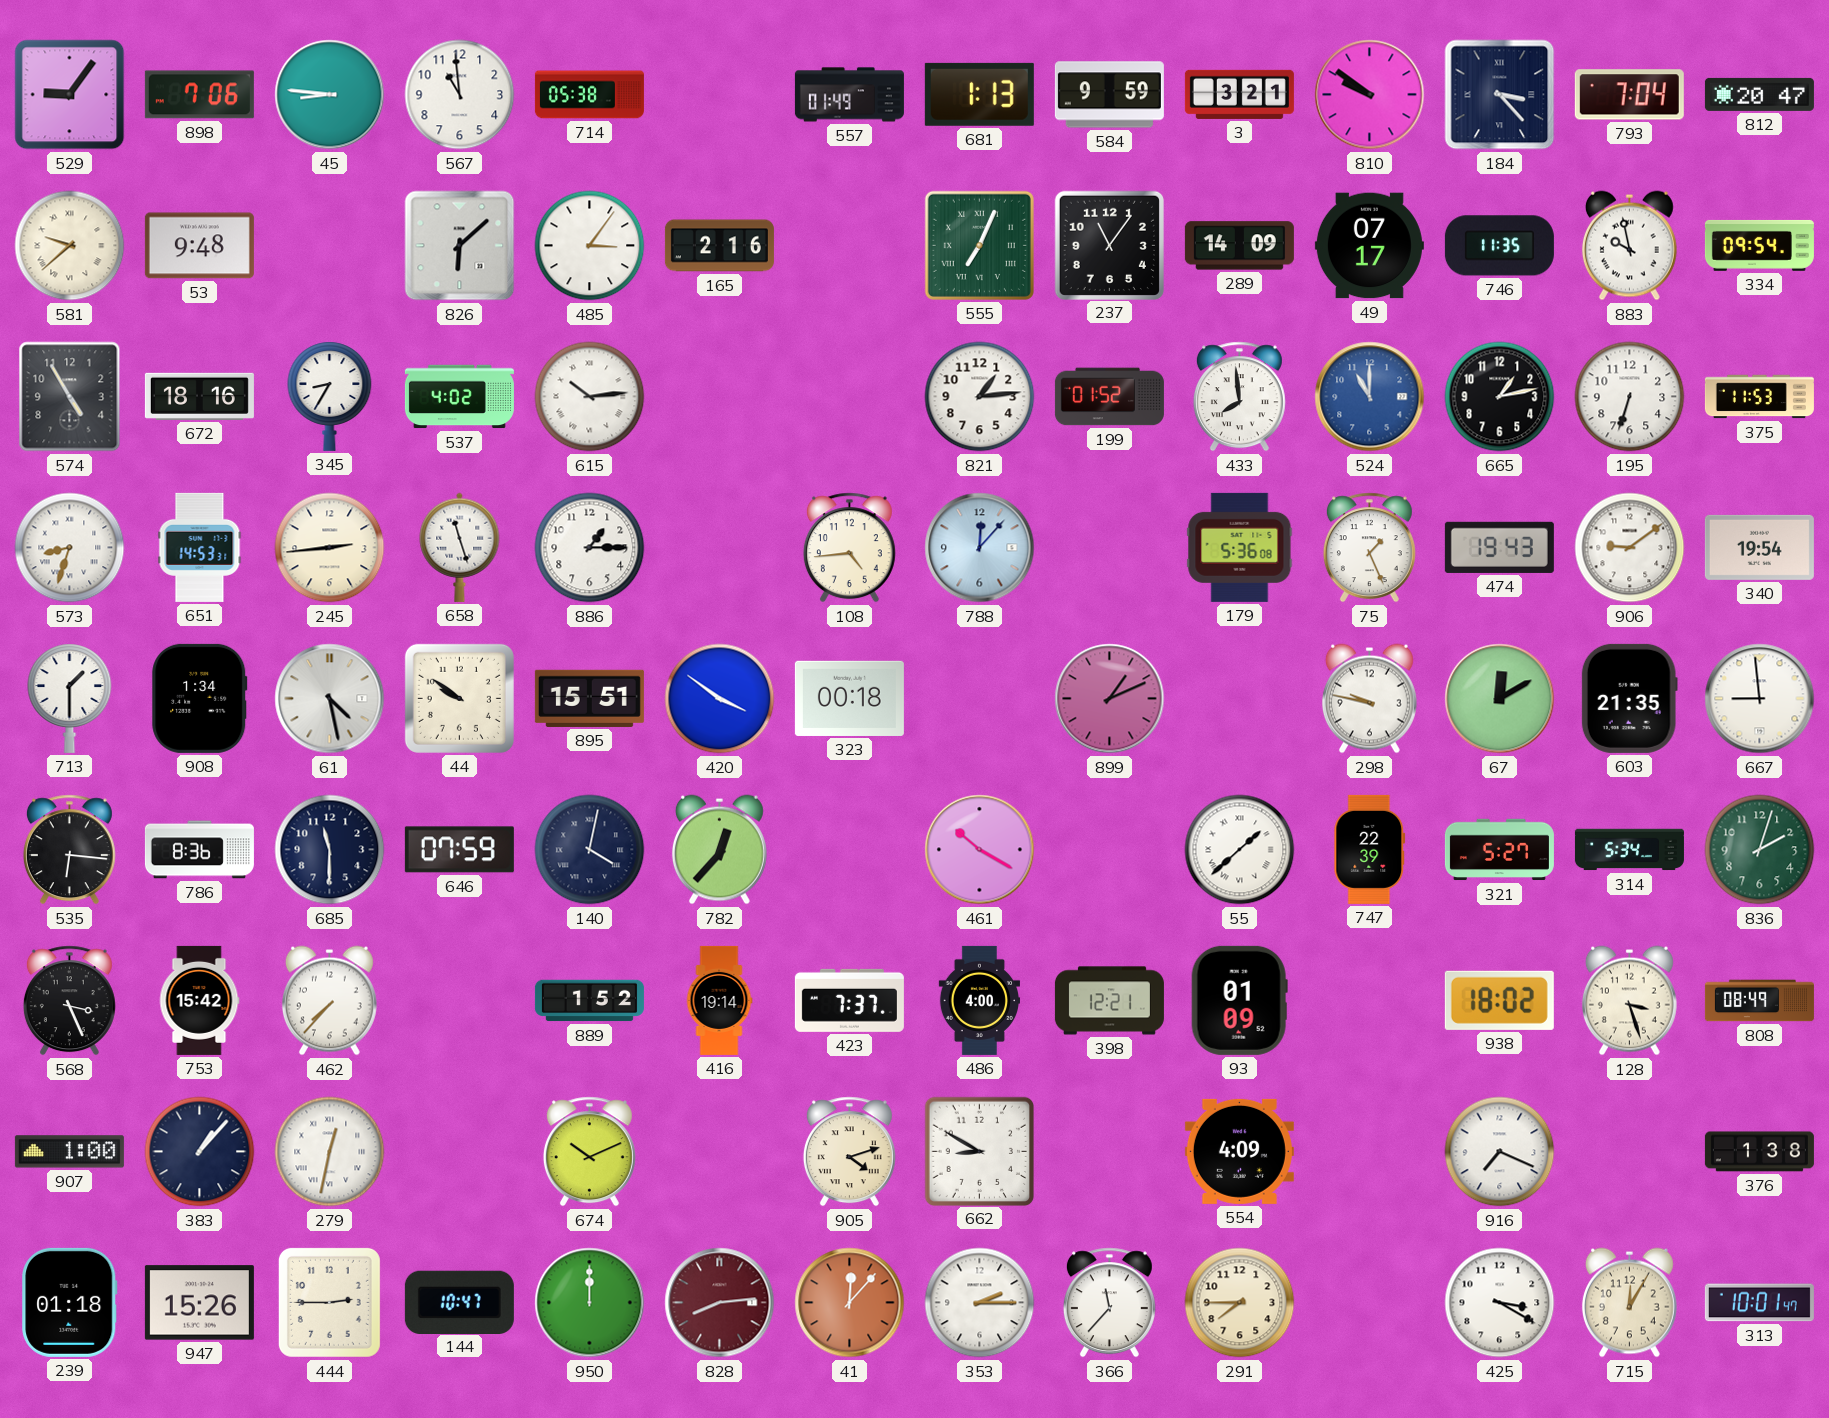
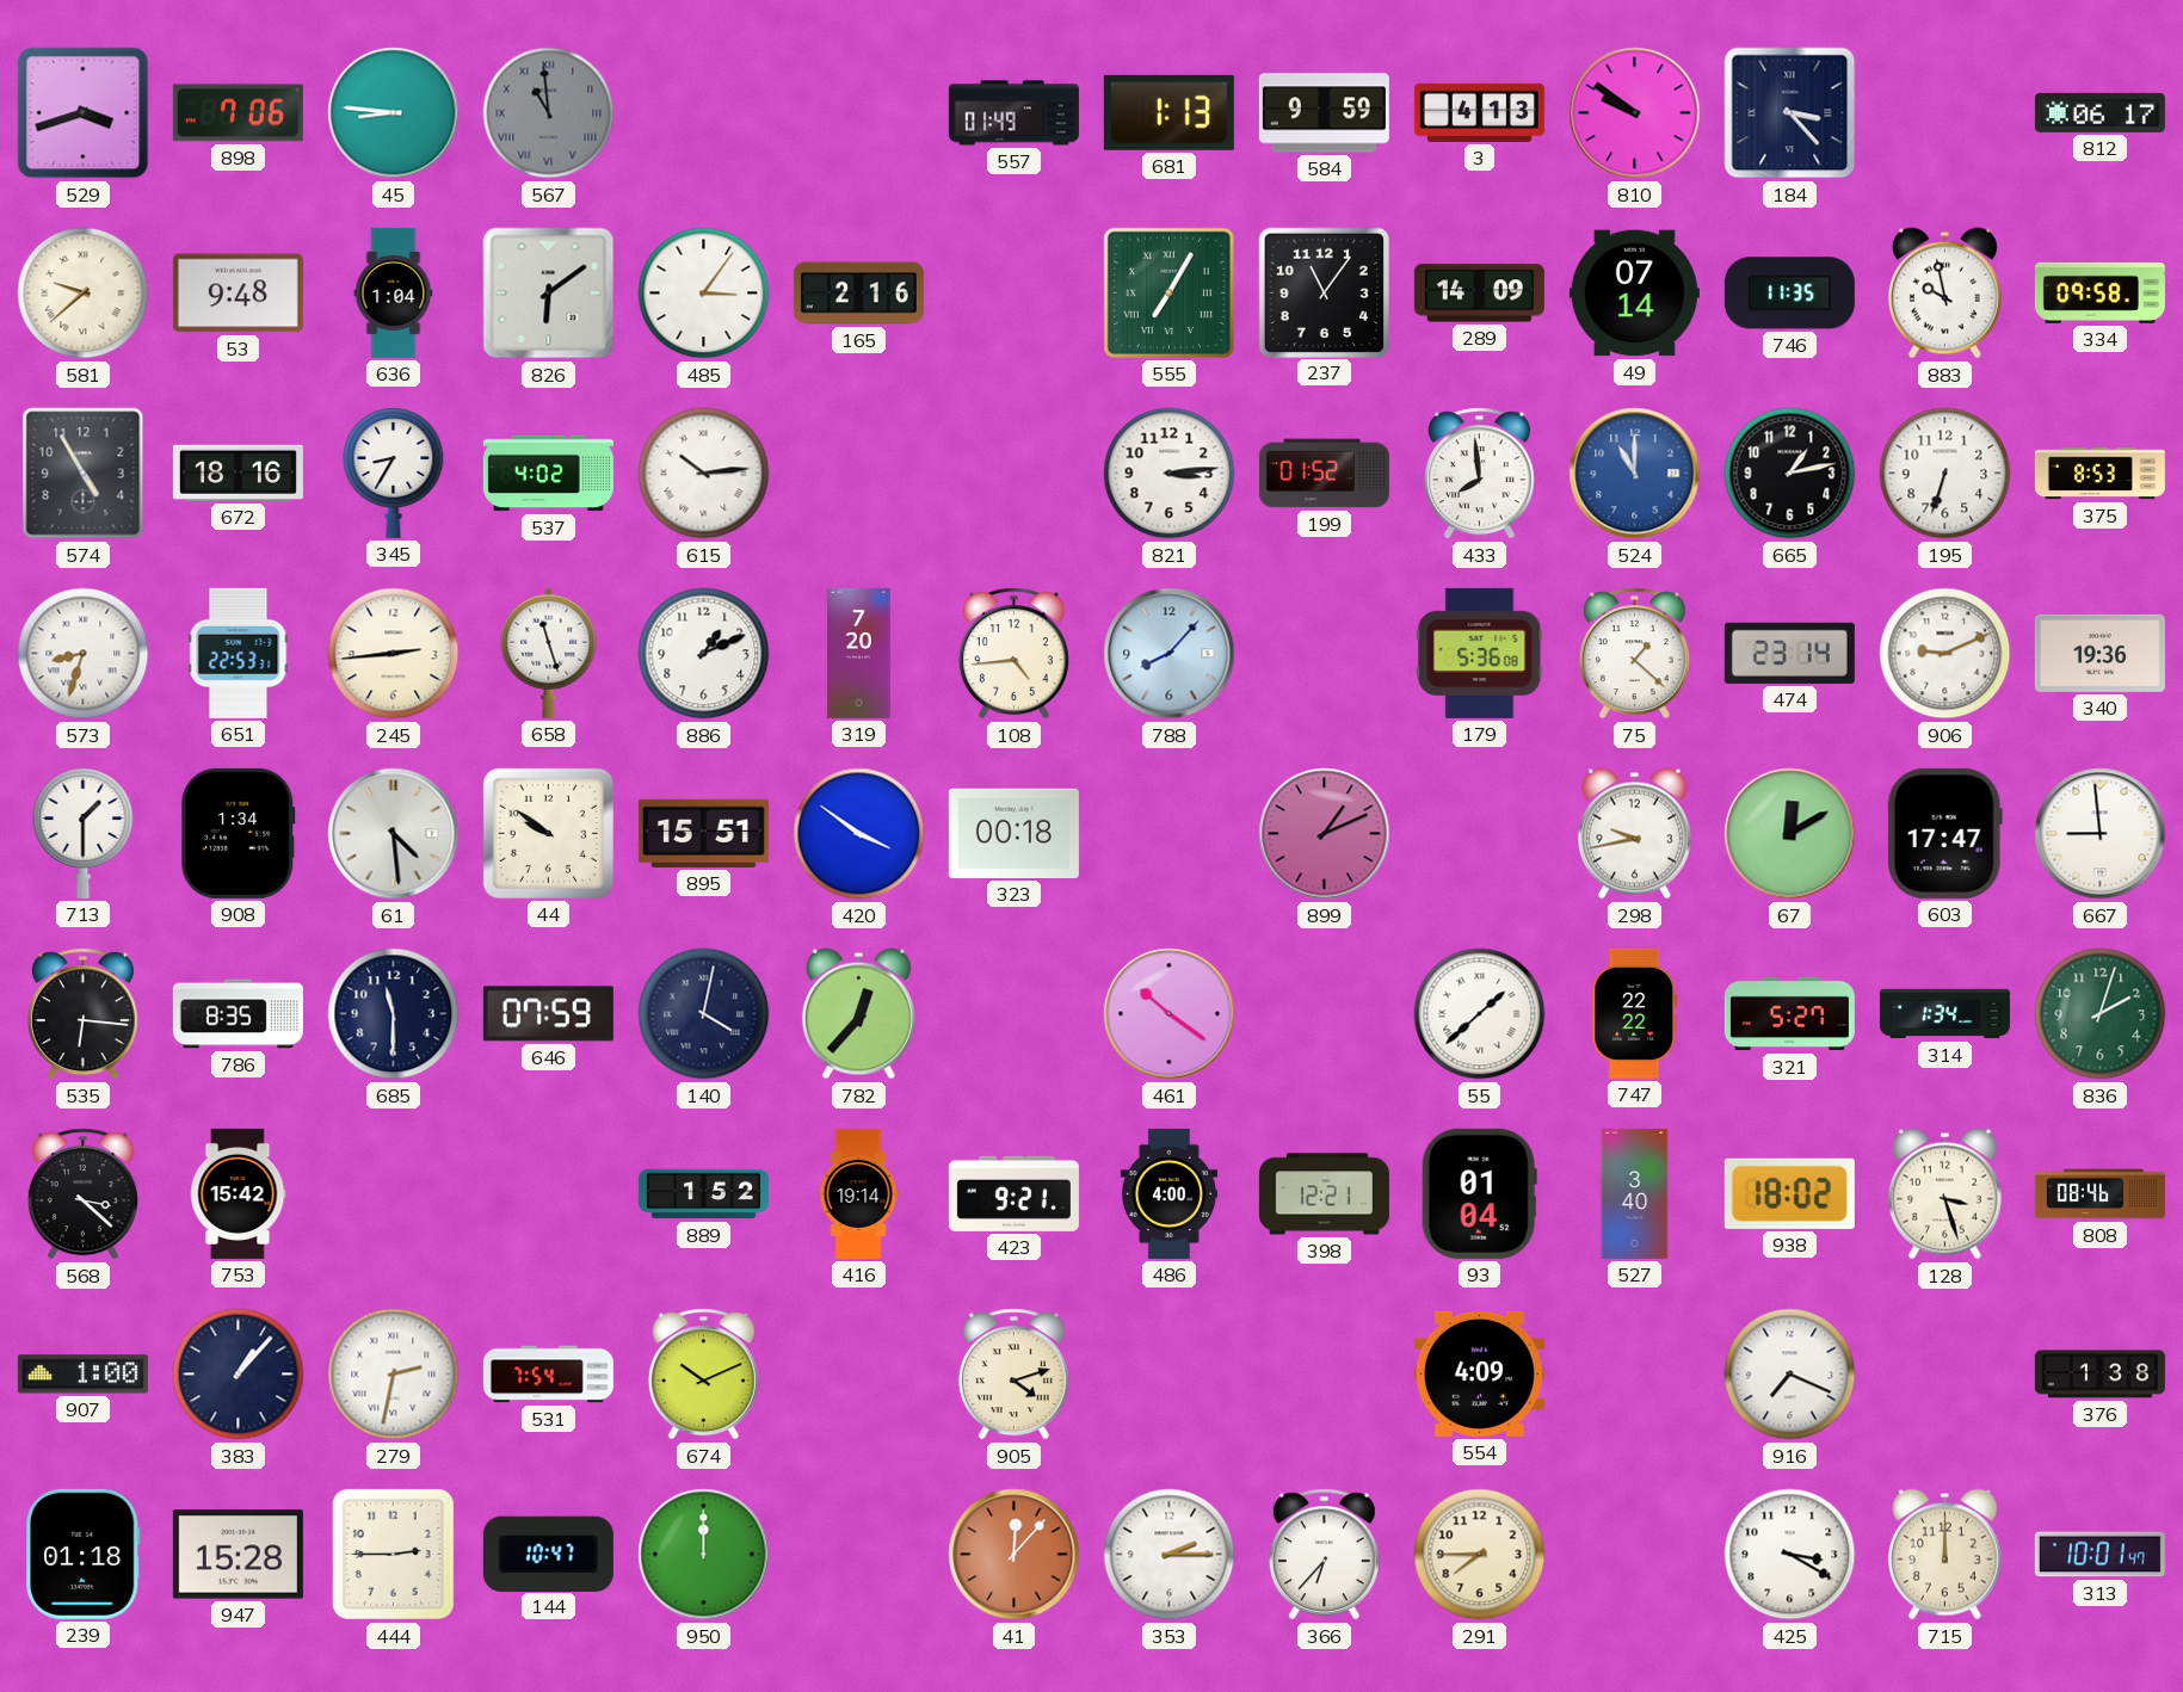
529: 9:06 -> 3:42
567 dial: white -> grey
567 numerals: Arabic -> Roman
714: 05:38 -> none
3: 3:21 -> 4:13
793: 7:04 -> none
812: 20:47 -> 06:17
636: none -> 1:04
826: 6:08 -> 6:09
555: 7:04 -> 7:05
49: 07:17 -> 07:14
334: 09:54 -> 09:58
821: 1:14 -> 3:14
375: 11:53 -> 8:53
651: 14:53 -> 22:53
886: 1:15 -> 1:11
319: none -> 7:20
788: 12:07 -> 8:07
75: 1:26 -> 1:22
474: 19:43 -> 23:14
906: 9:09 -> 9:11
340: 19:54 -> 19:36
61: 4:28 -> 4:29
298: 9:47 -> 9:43
603: 21:35 -> 17:47
786: 8:36 -> 8:35
461: 10:20 -> 10:21
747: 22:39 -> 22:22
314: 5:34 -> 1:34
568: 3:26 -> 3:22
462: 7:37 -> none
423: 7:37 -> 9:21
93: 01:09 -> 01:04
527: none -> 3:40
808: 08:49 -> 08:46
279: 12:32 -> 2:32
531: none -> 7:54
662: 8:50 -> none
947: 15:26 -> 15:28
828: 8:14 -> none
366: 11:37 -> 6:37
715: 12:05 -> 12:00
